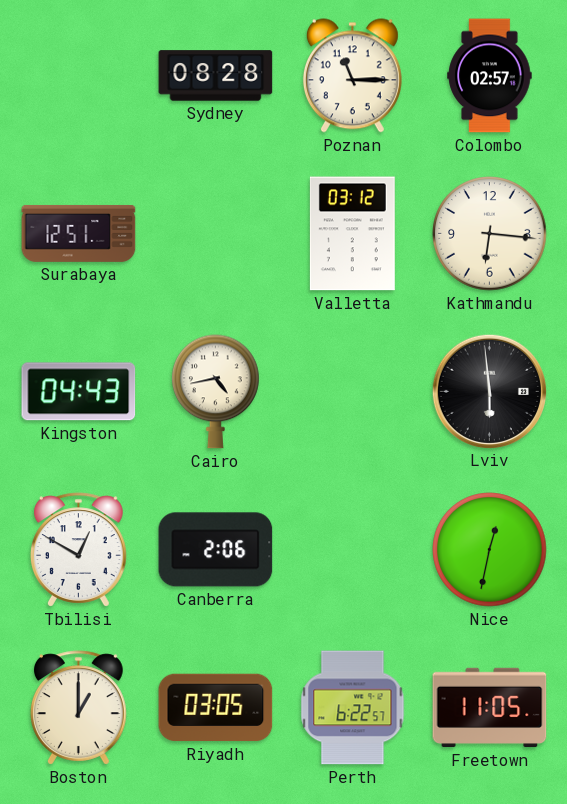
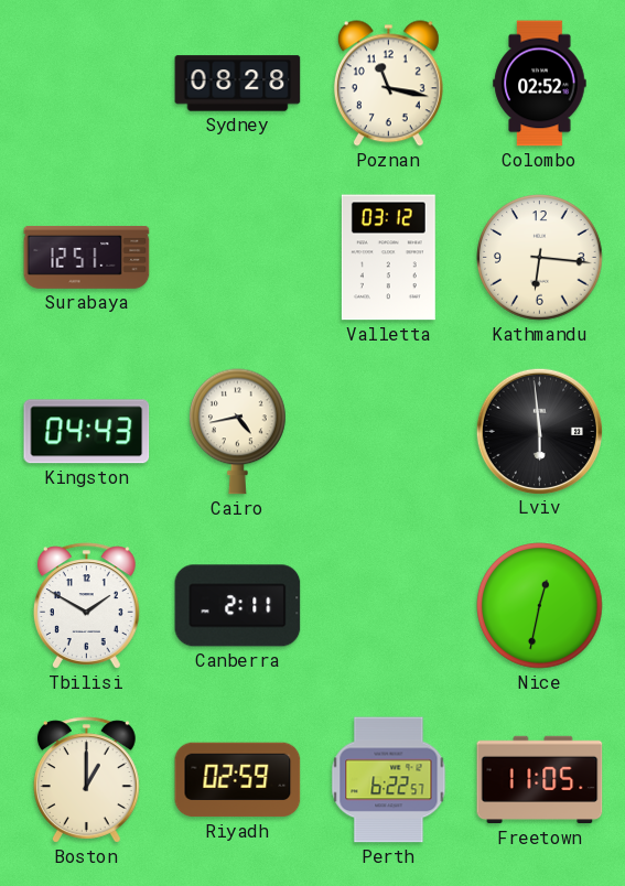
Poznan: 11:15 -> 11:17
Colombo: 02:57 -> 02:52
Tbilisi: 12:50 -> 1:50
Canberra: 2:06 -> 2:11
Riyadh: 03:05 -> 02:59
